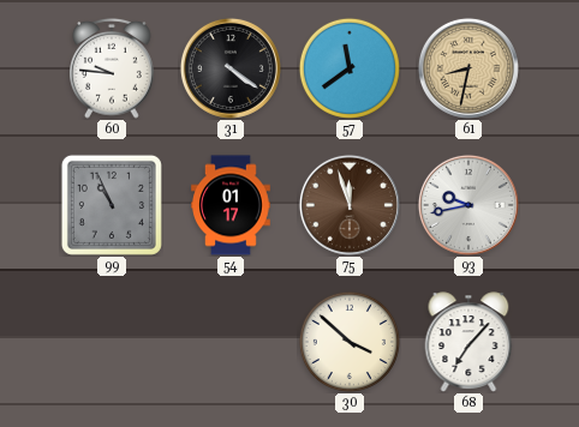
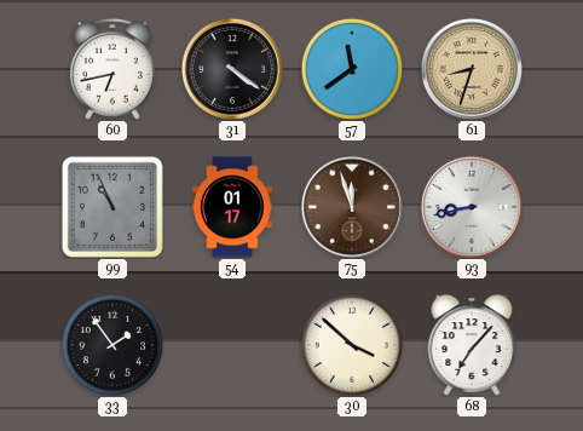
60: 9:46 -> 6:43
61: 8:32 -> 8:33
93: 9:43 -> 8:43
33: none -> 1:54
